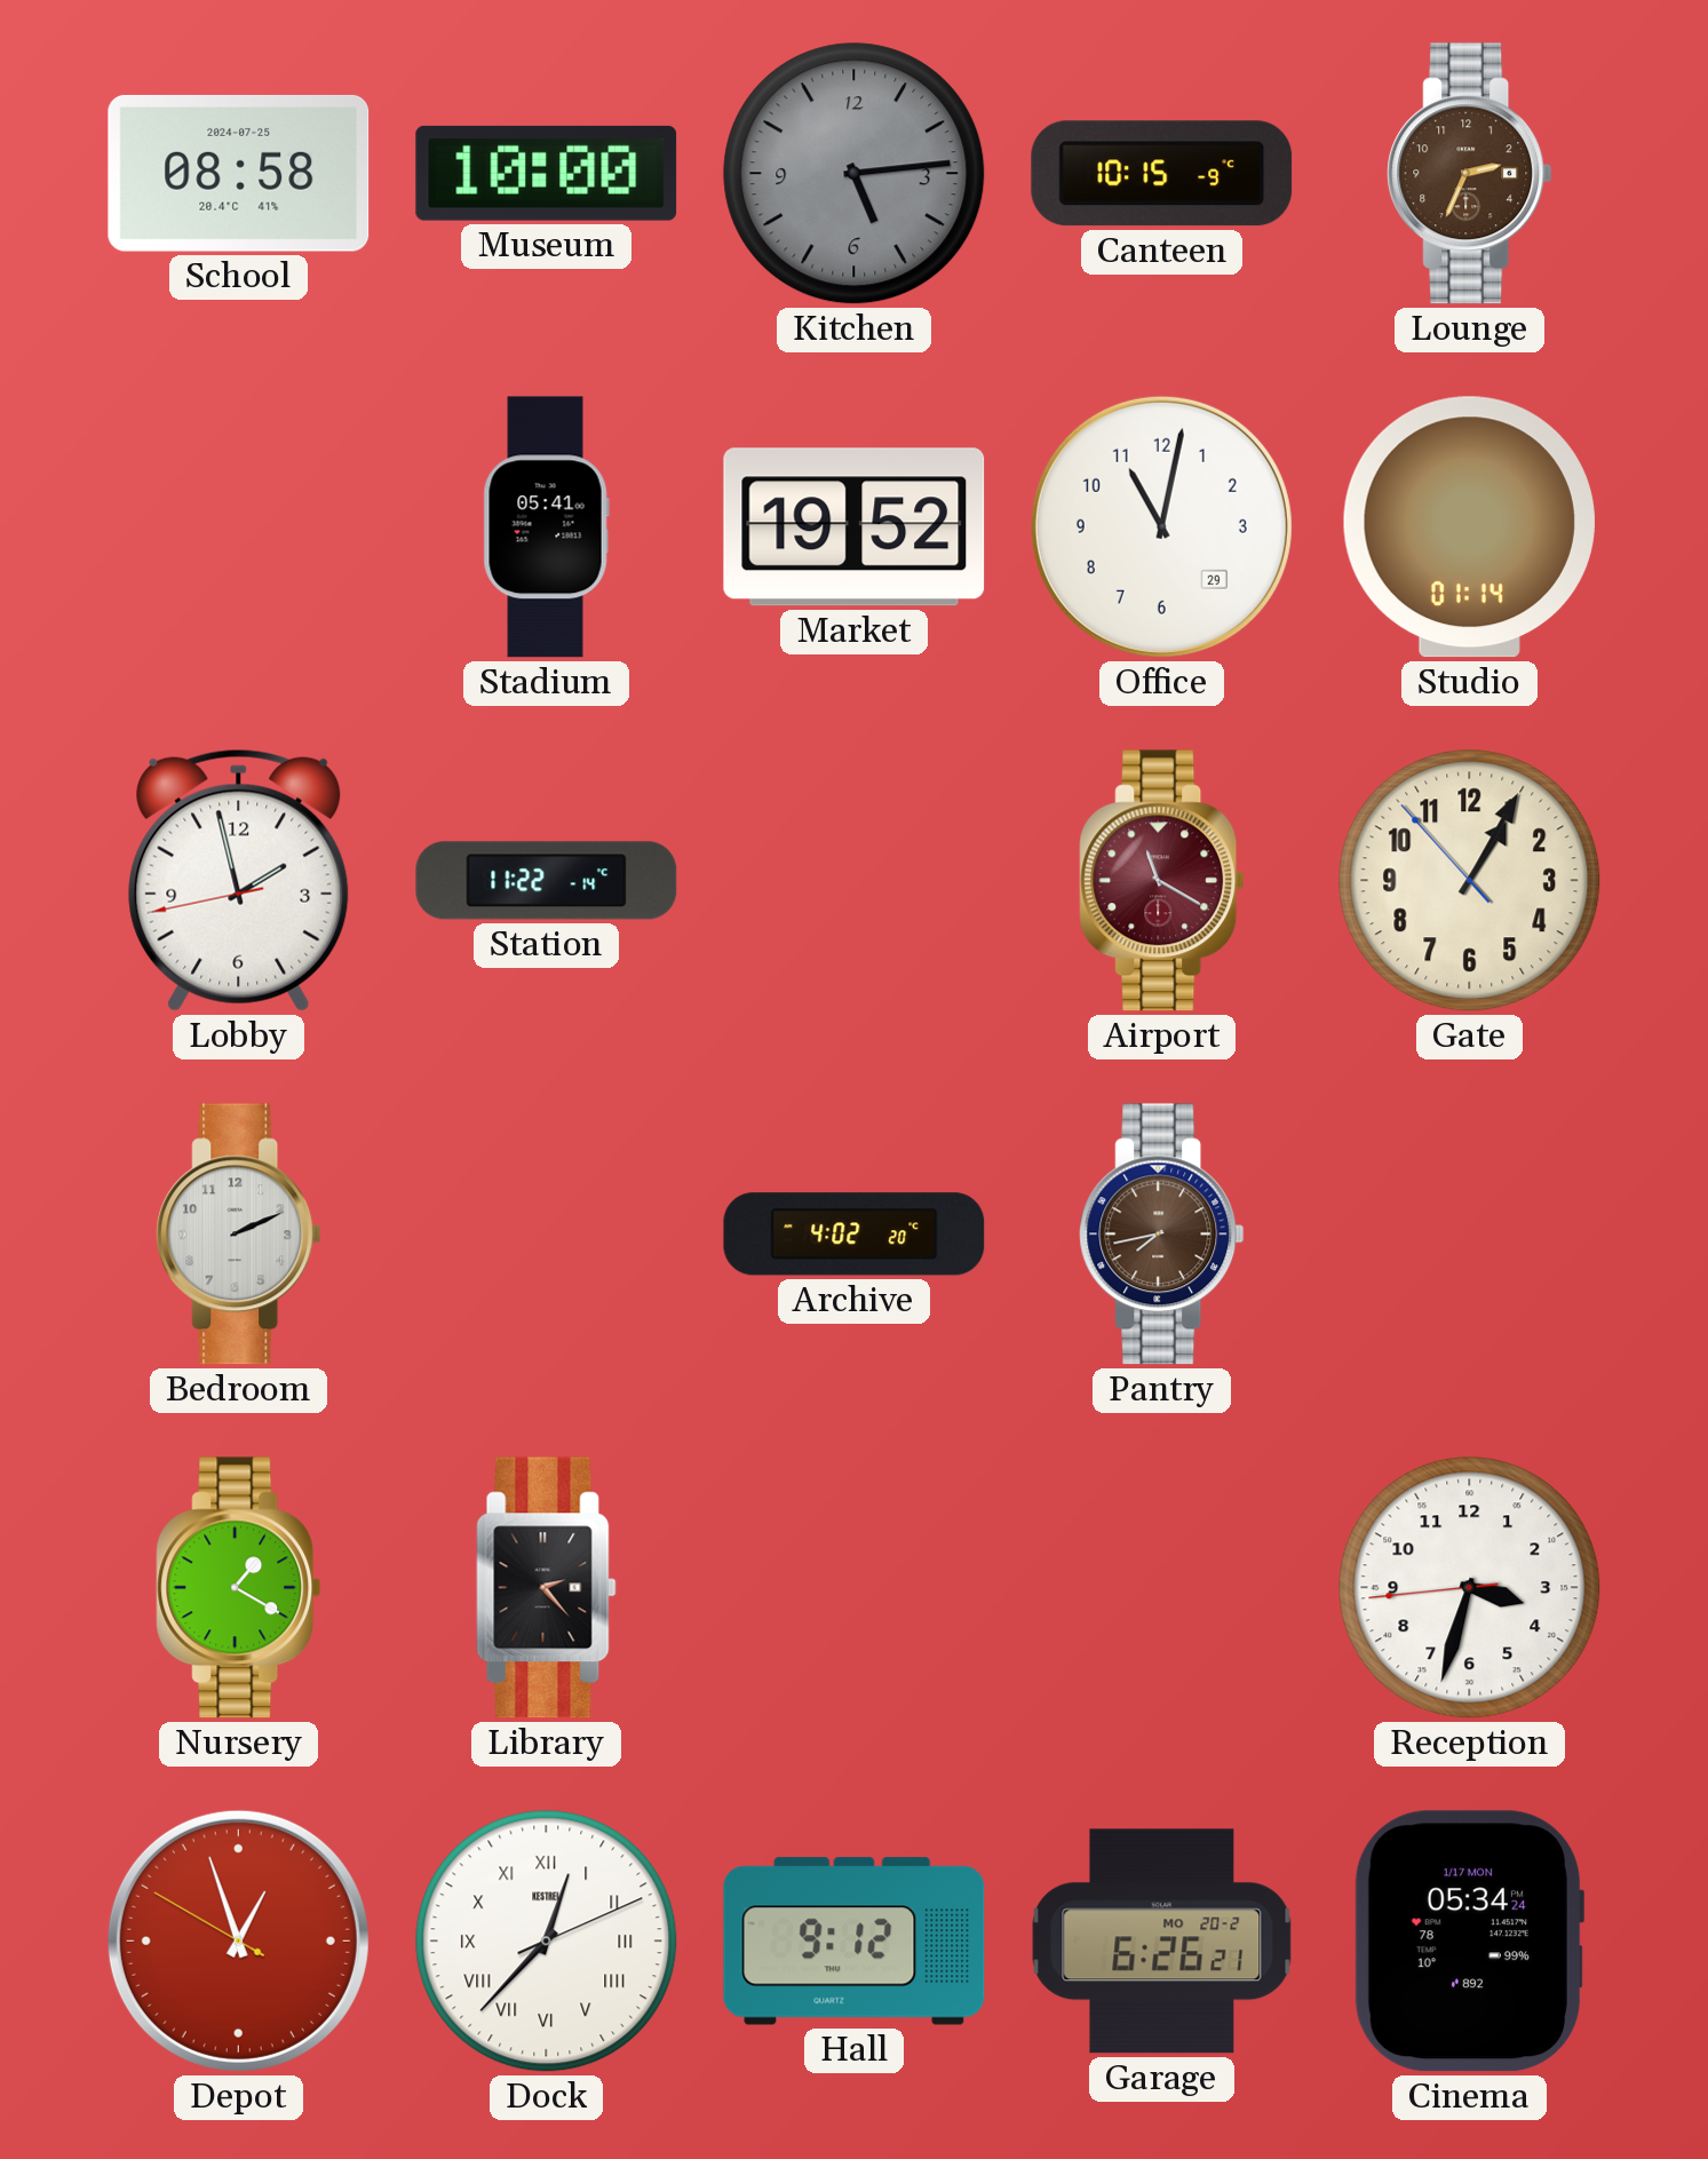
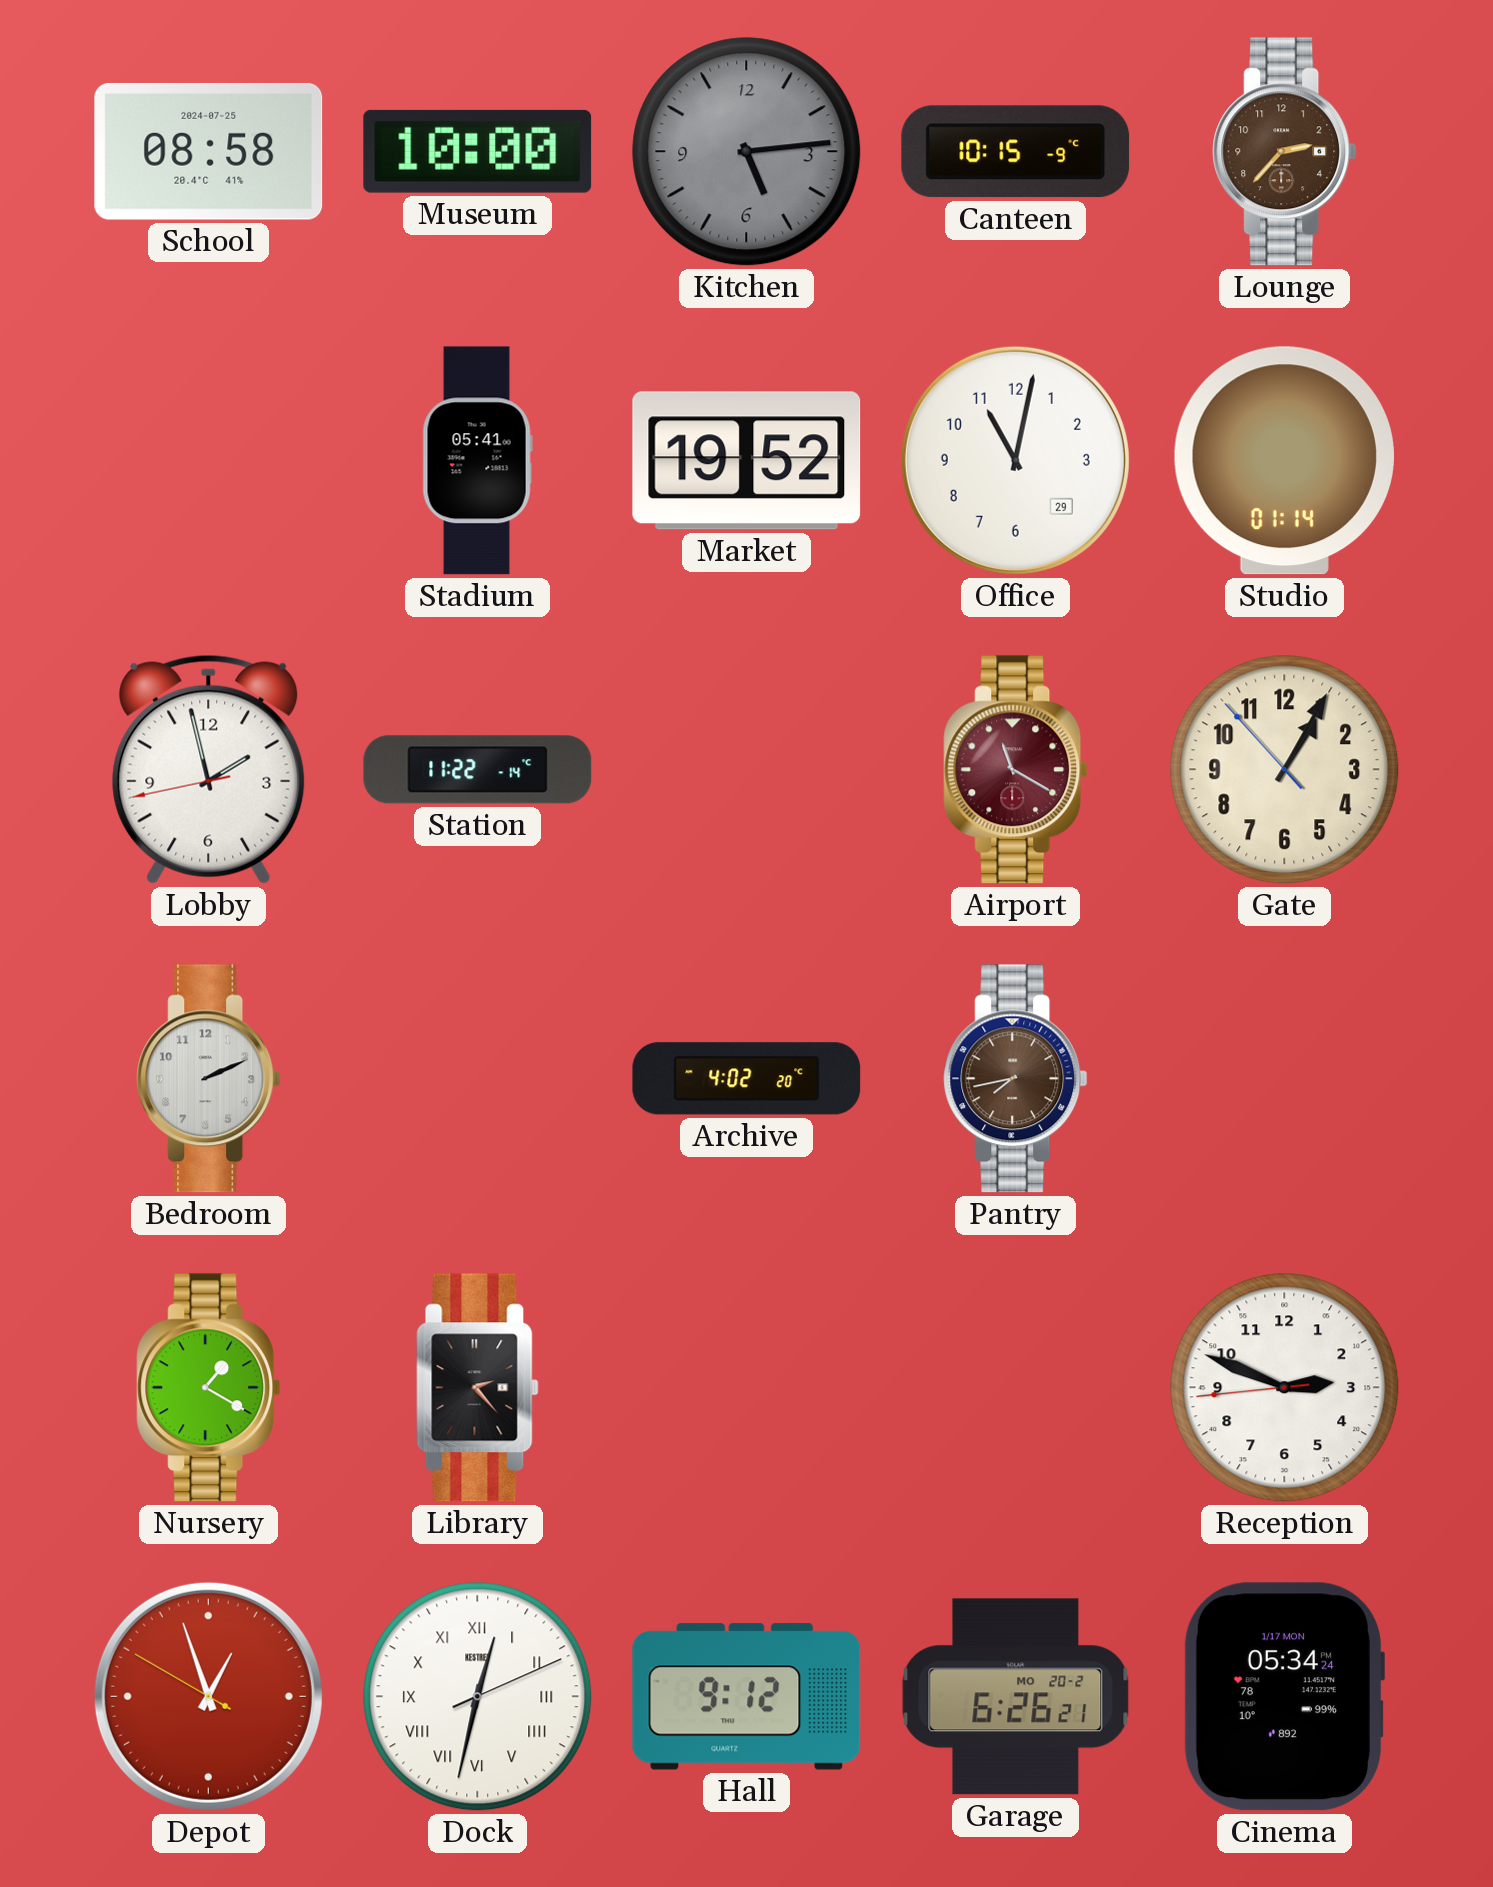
Lounge: 2:34 -> 2:37
Reception: 3:32 -> 2:48
Dock: 12:37 -> 12:32
